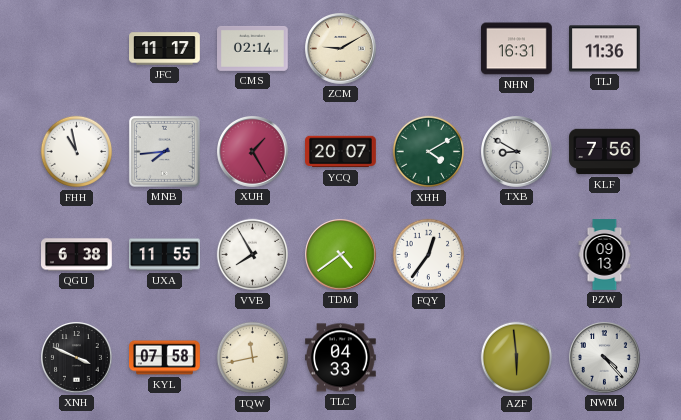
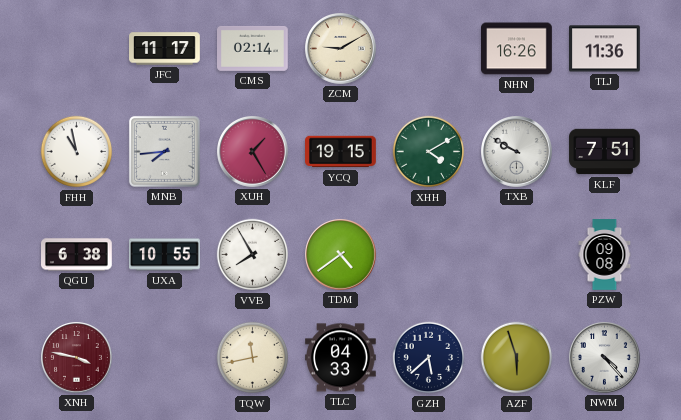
NHN: 16:31 -> 16:26
YCQ: 20:07 -> 19:15
TXB: 8:50 -> 9:50
KLF: 7:56 -> 7:51
UXA: 11:55 -> 10:55
FQY: 12:36 -> none
PZW: 09:13 -> 09:08
XNH: 3:49 -> 3:47
XNH dial: black -> burgundy
KYL: 07:58 -> none
GZH: none -> 5:38
AZF: 5:59 -> 5:57
